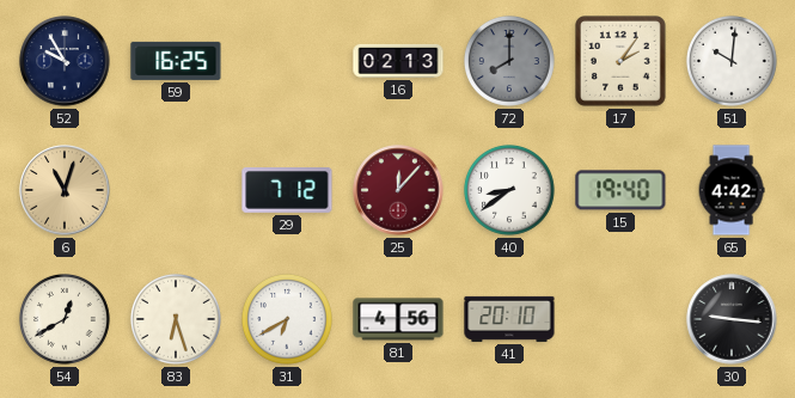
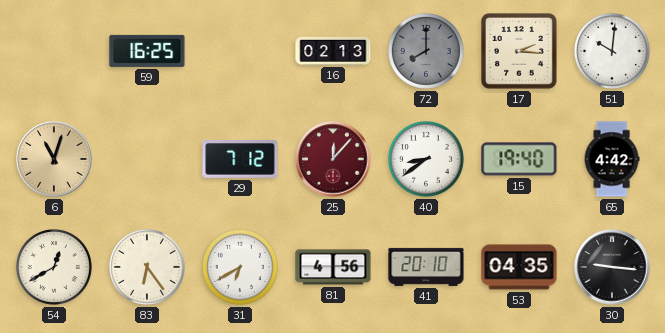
52: 9:55 -> none
17: 2:06 -> 2:16
83: 6:27 -> 6:24
53: none -> 04:35
